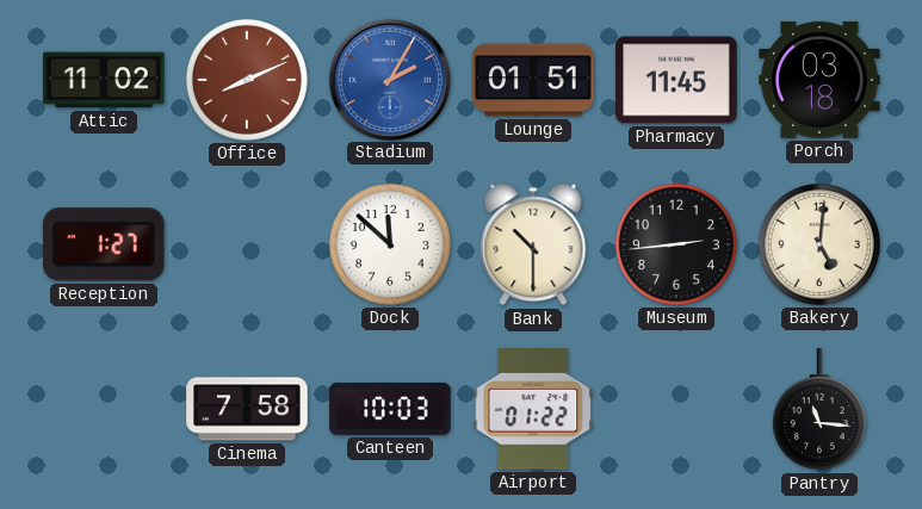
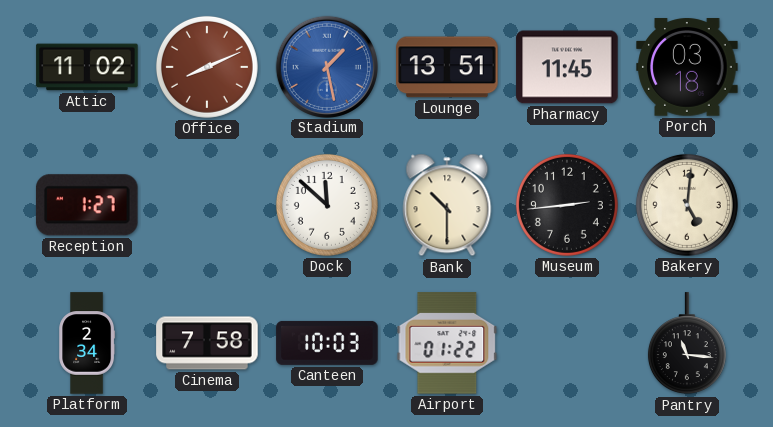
Stadium: 2:05 -> 1:28
Lounge: 01:51 -> 13:51
Platform: none -> 2:34
